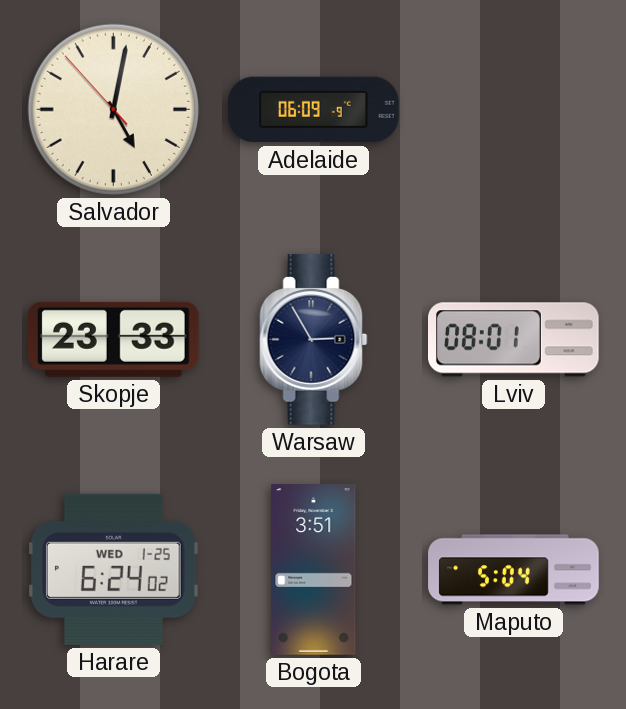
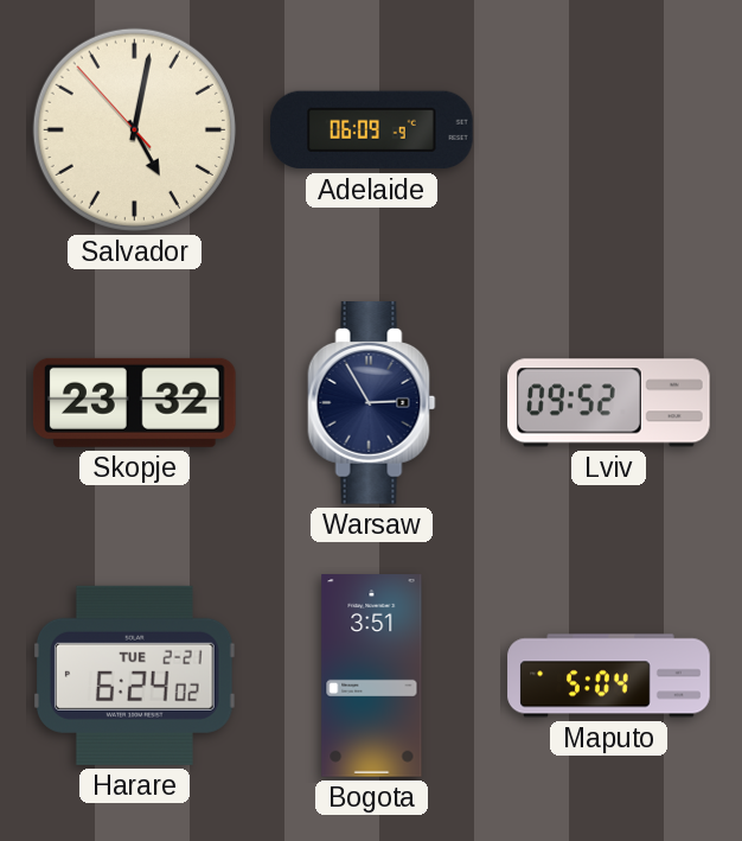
Skopje: 23:33 -> 23:32
Lviv: 08:01 -> 09:52
Harare date: WED 1-25 -> TUE 2-21
